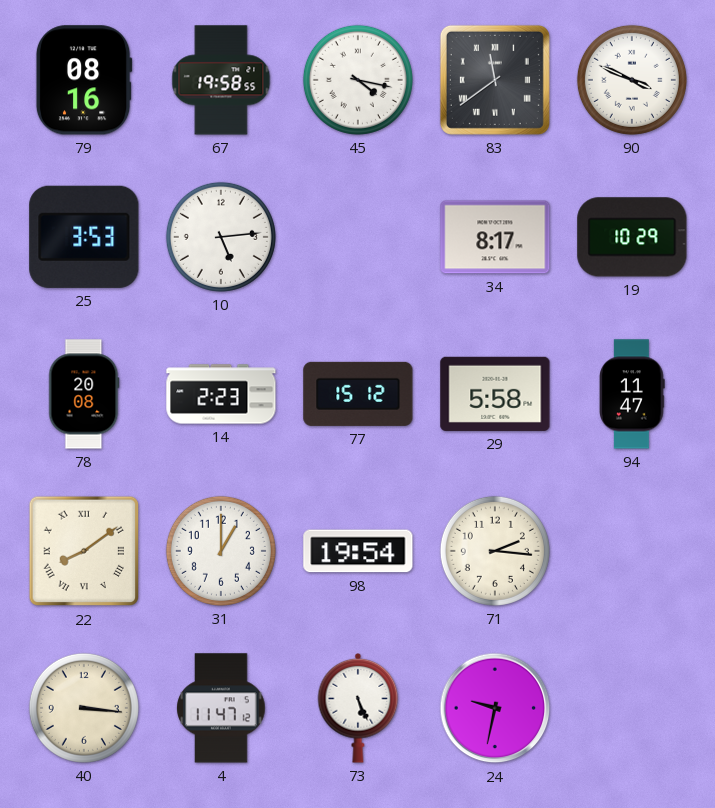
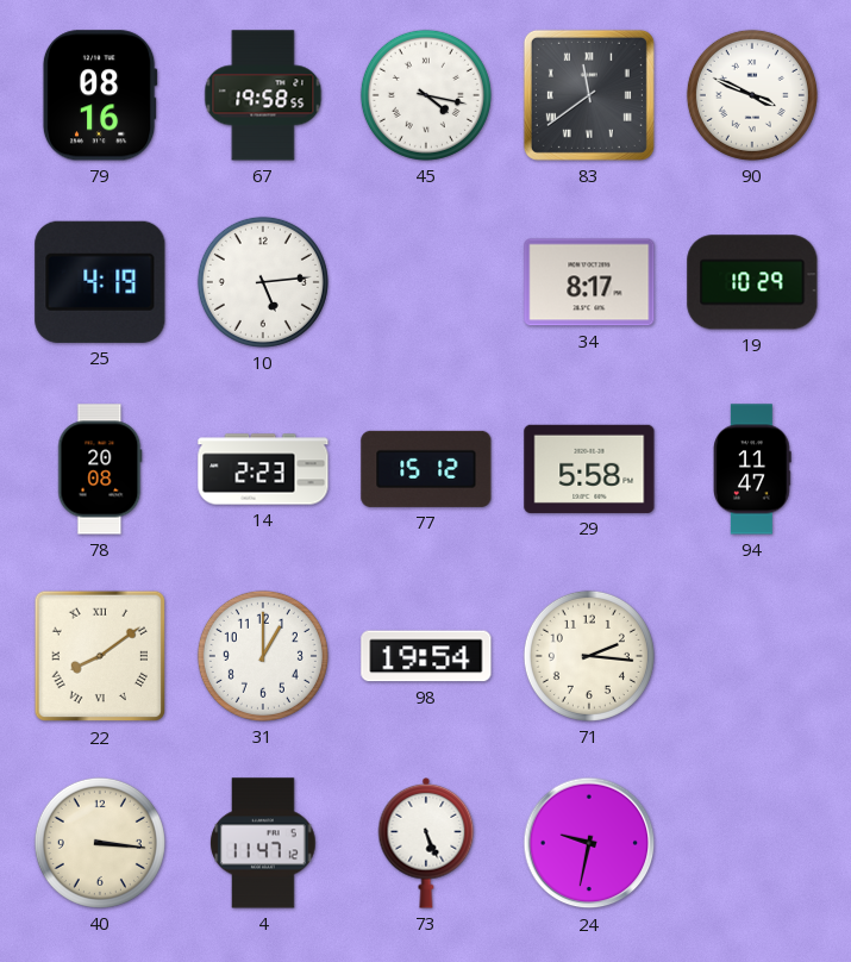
25: 3:53 -> 4:19
